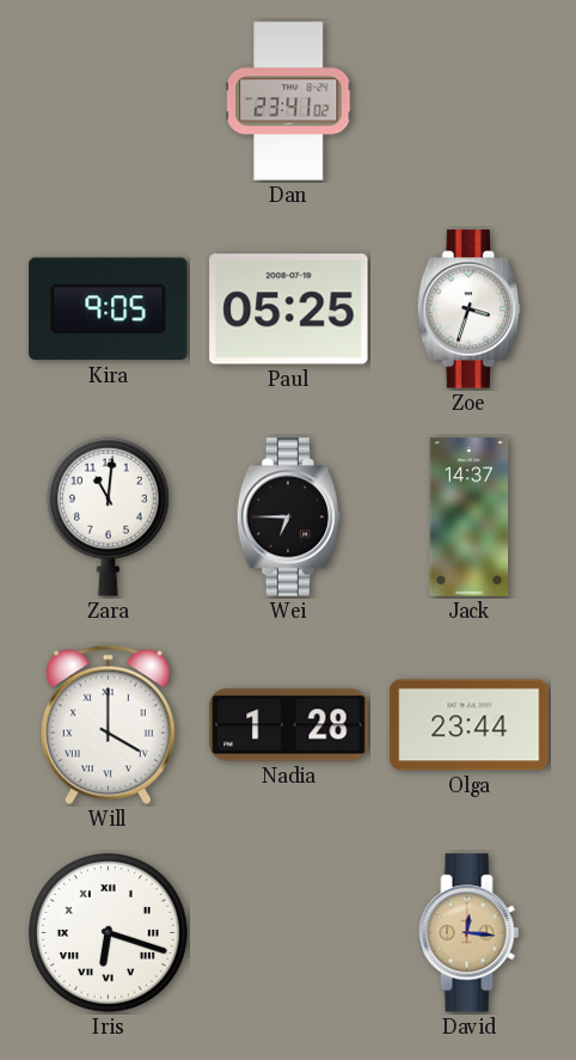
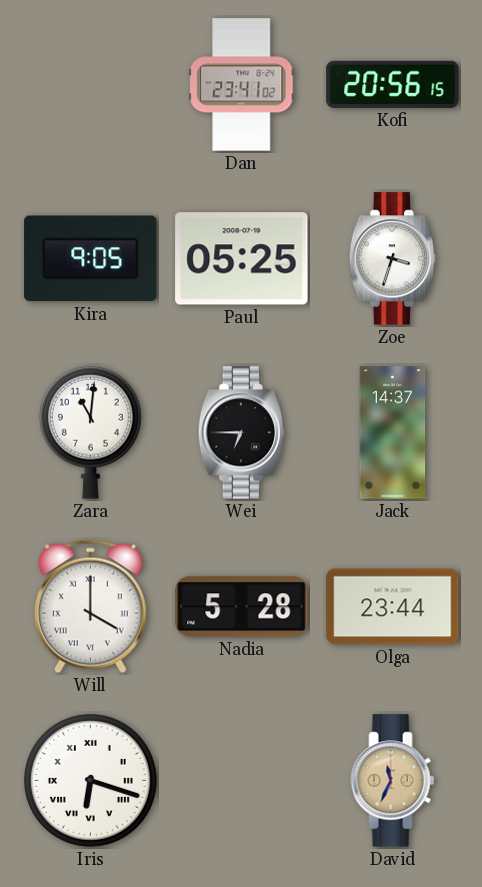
Kofi: none -> 20:56
Nadia: 1:28 -> 5:28
David: 12:16 -> 11:34
